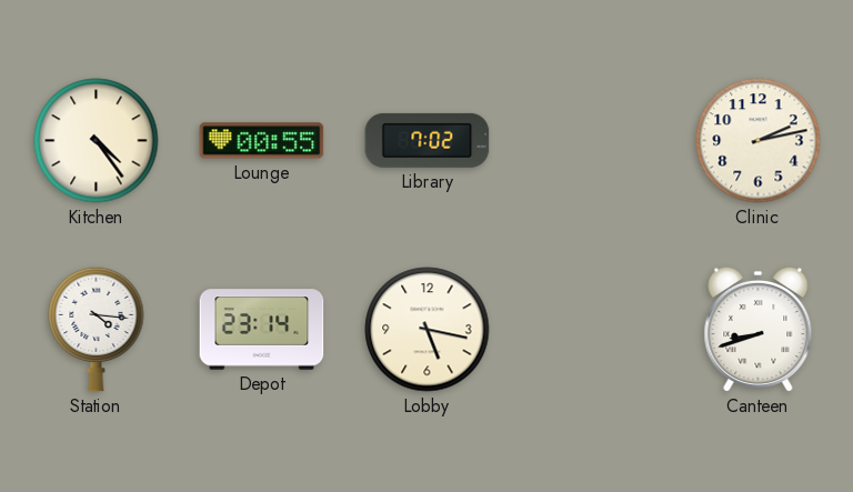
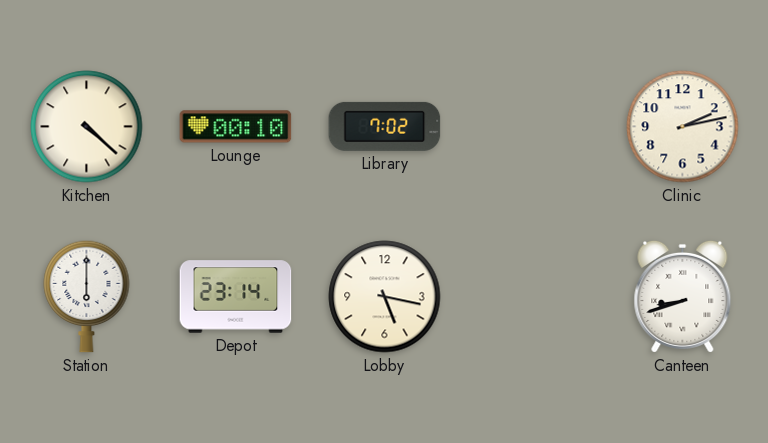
Kitchen: 4:24 -> 4:22
Lounge: 00:55 -> 00:10
Station: 4:16 -> 6:00
